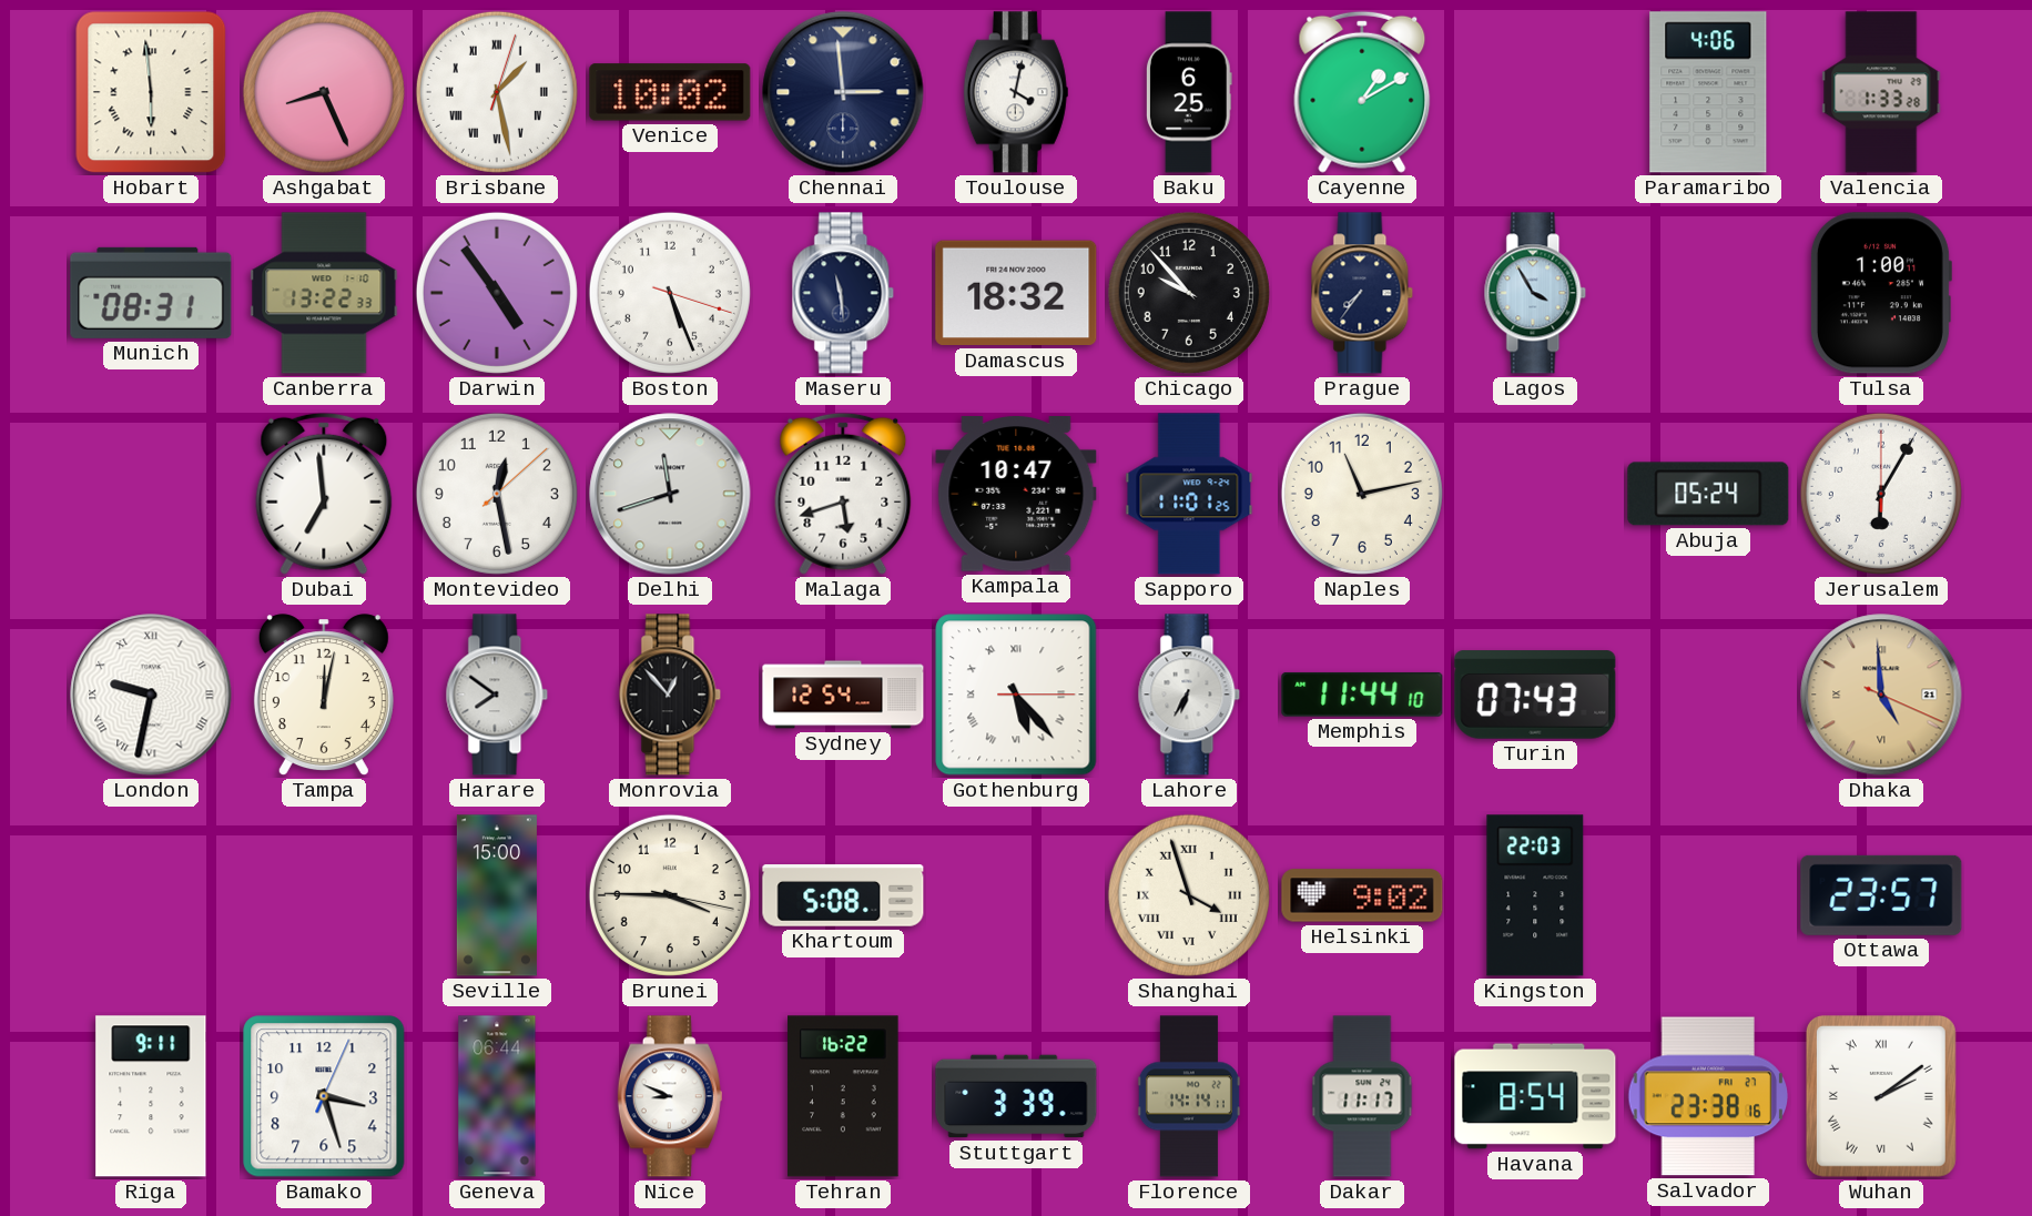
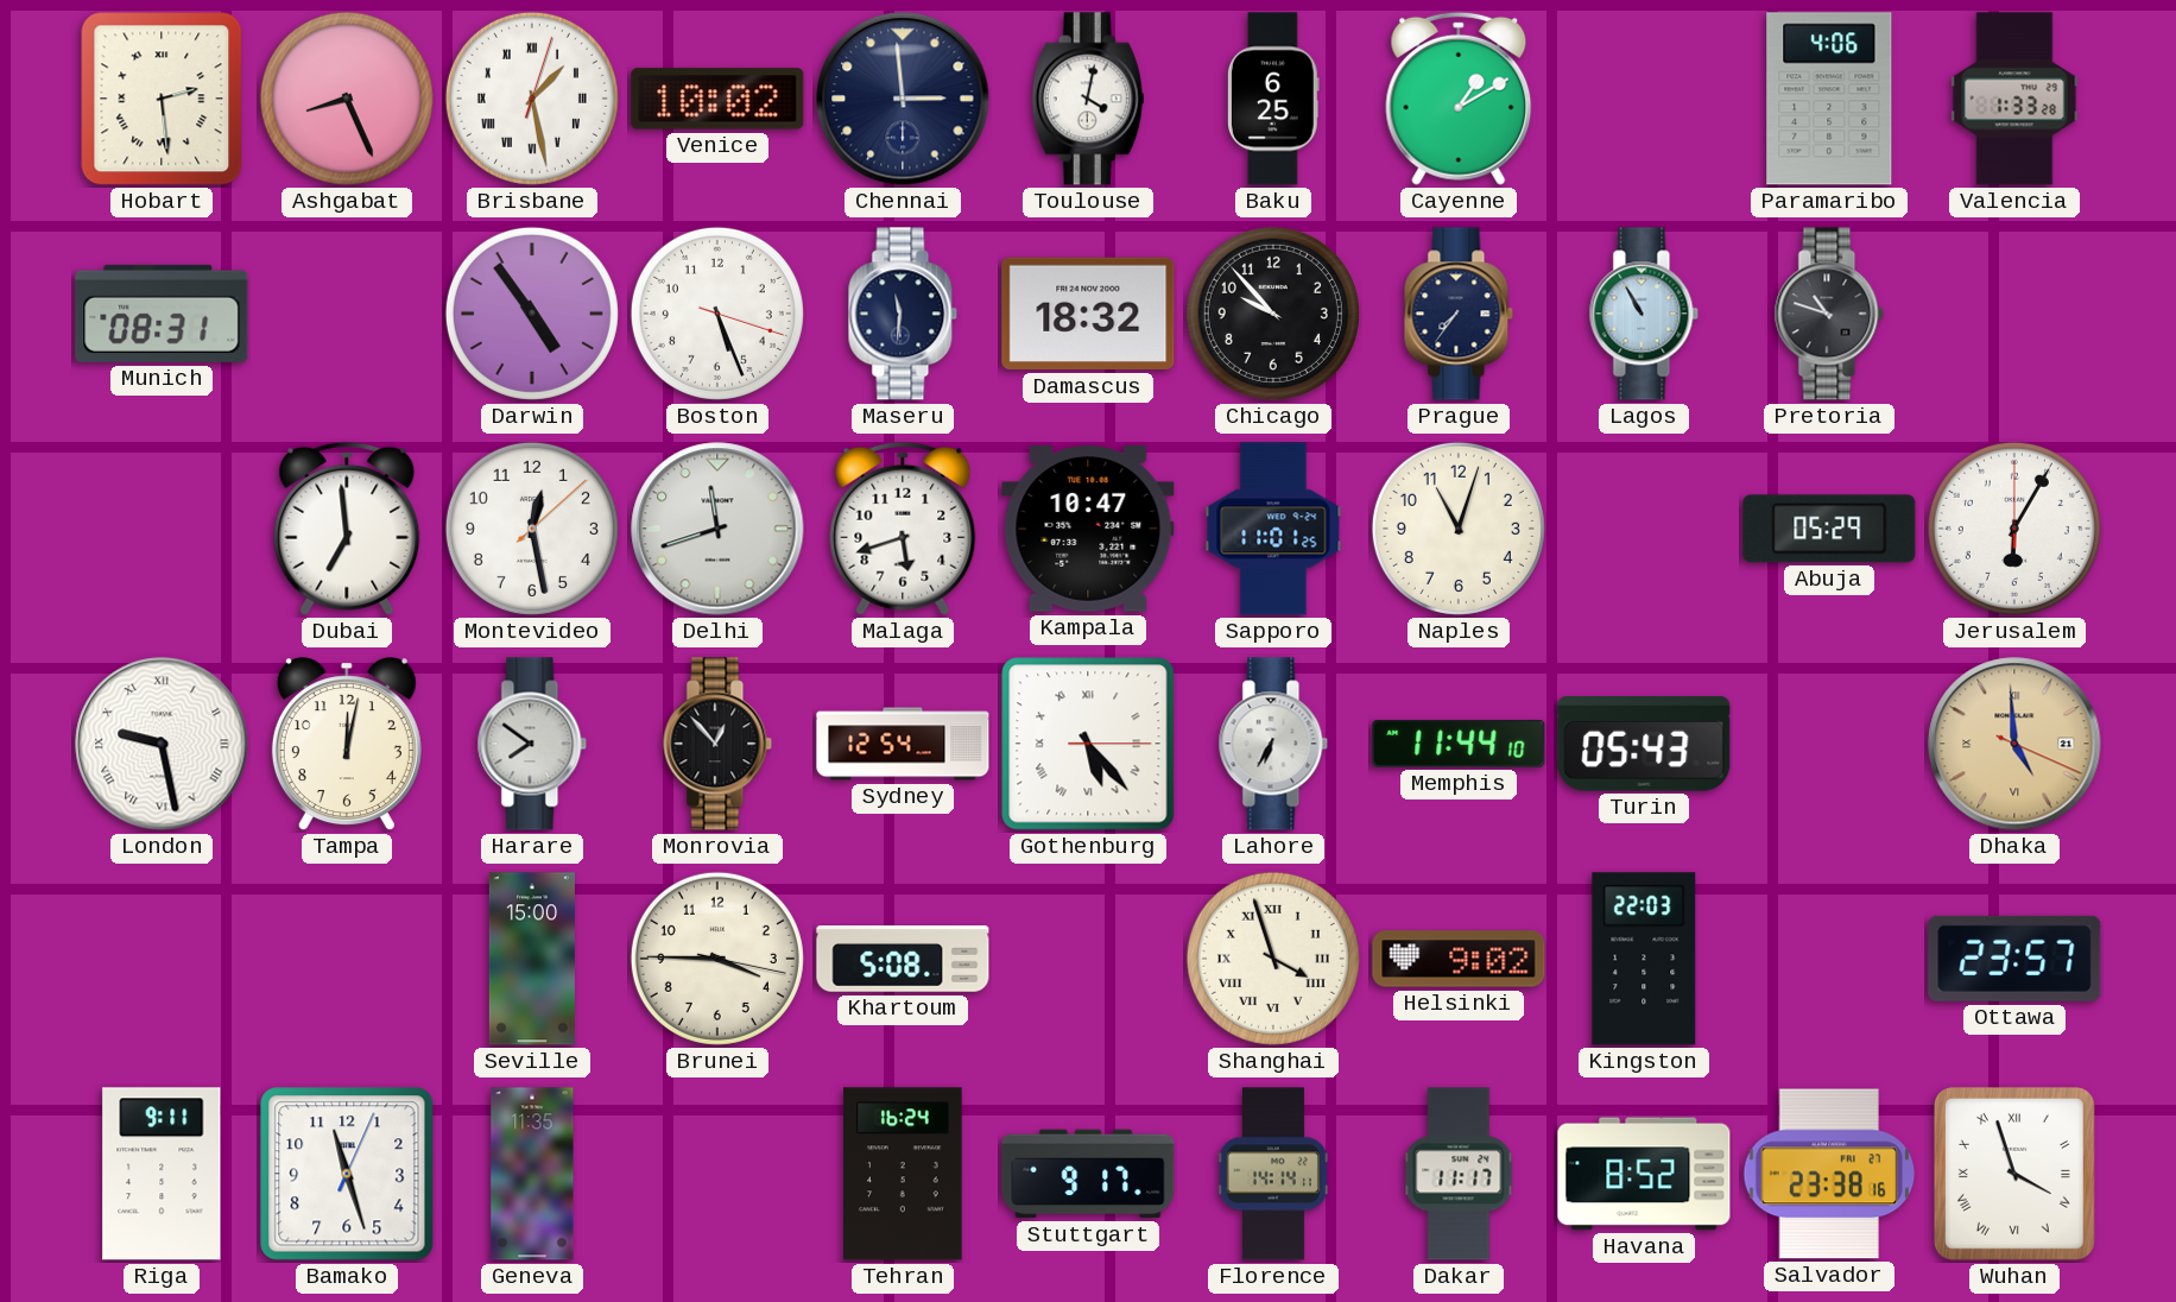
Hobart: 5:59 -> 2:29
Canberra: 13:22 -> none
Maseru: 11:29 -> 11:31
Lagos: 3:55 -> 10:55
Pretoria: none -> 10:48
Tulsa: 1:00 -> none
Naples: 11:13 -> 11:03
Abuja: 05:24 -> 05:29
London: 9:32 -> 9:28
Turin: 07:43 -> 05:43
Bamako: 3:27 -> 11:27
Geneva: 06:44 -> 11:35
Nice: 8:49 -> none
Tehran: 16:22 -> 16:24
Stuttgart: 3:39 -> 9:17
Havana: 8:54 -> 8:52
Wuhan: 2:09 -> 3:57
